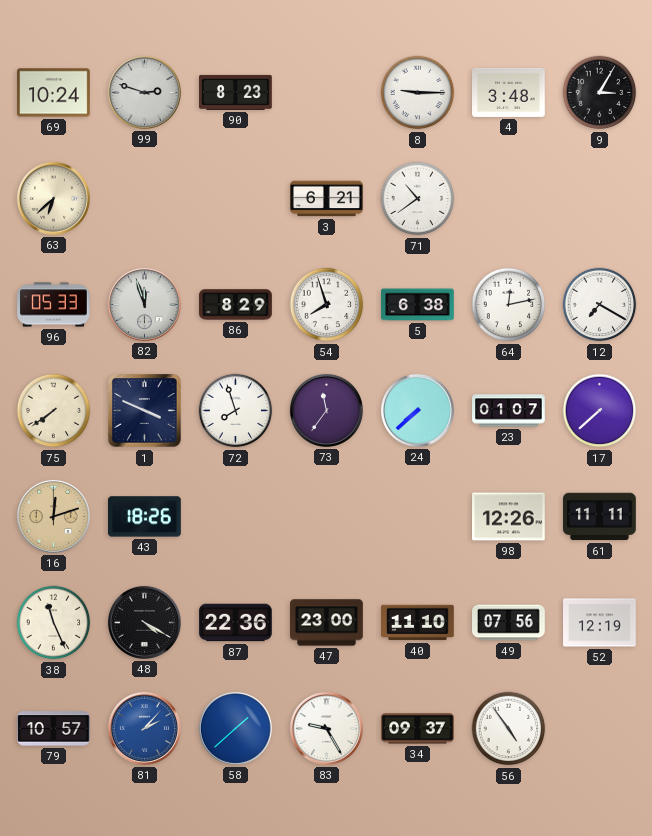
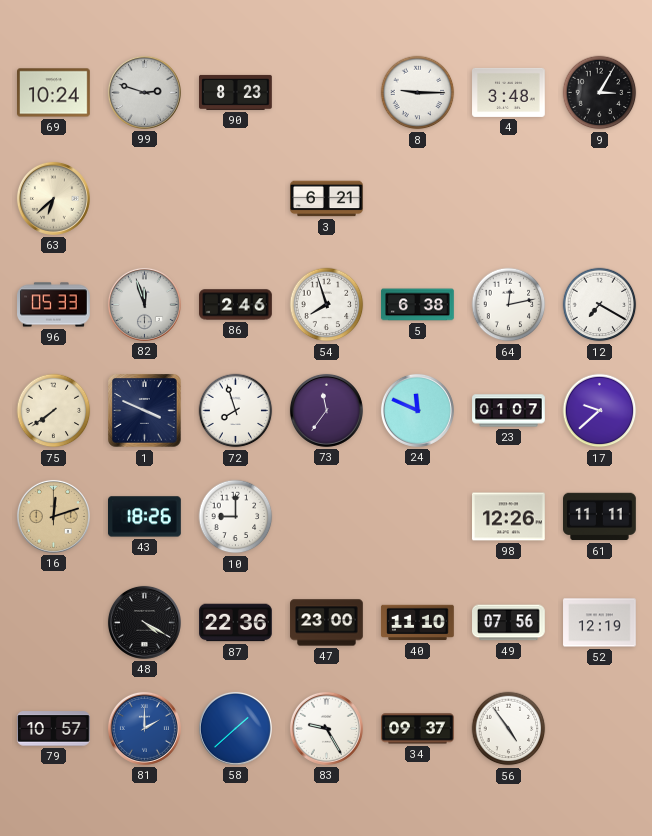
71: 10:39 -> none
86: 8:29 -> 2:46
24: 7:38 -> 11:49
17: 7:38 -> 9:38
10: none -> 9:00
38: 11:26 -> none
81: 2:07 -> 2:00
